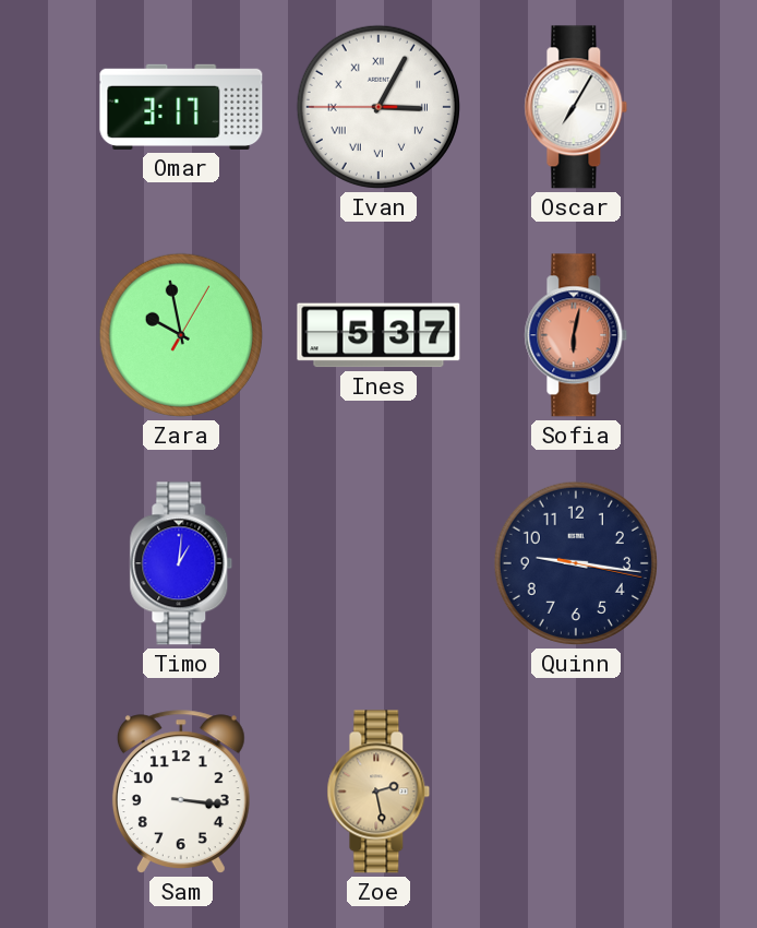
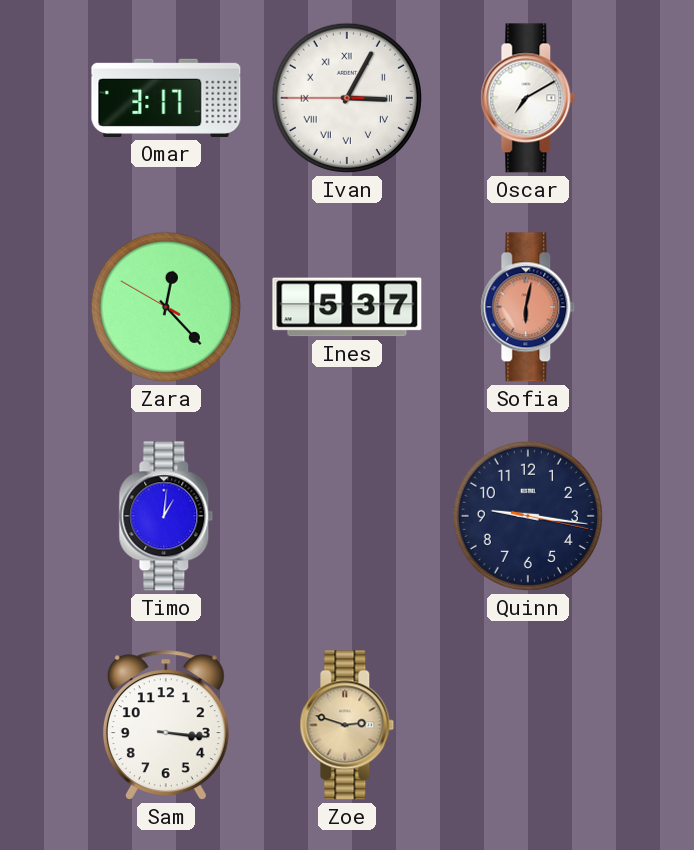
Oscar: 7:05 -> 7:10
Zara: 9:58 -> 12:22
Zoe: 2:28 -> 2:48
